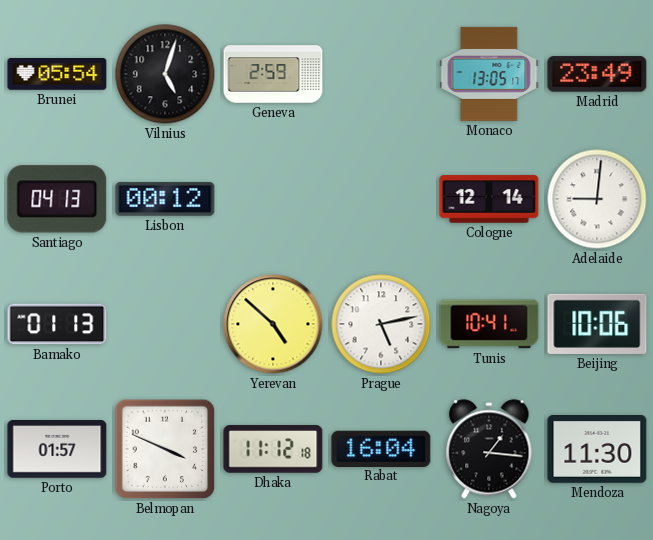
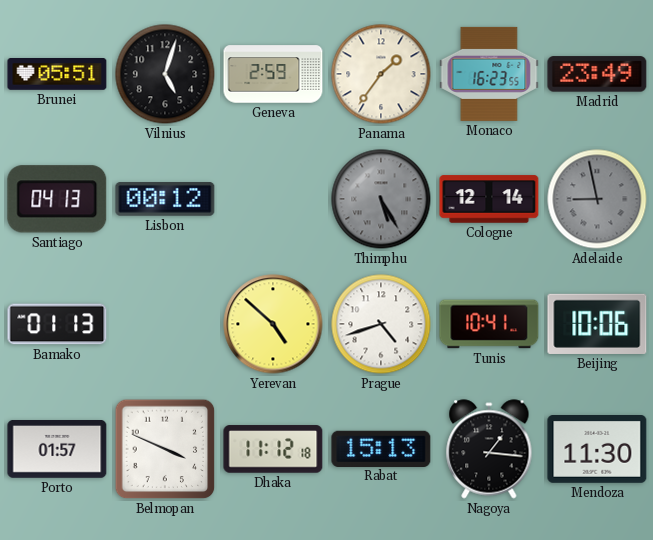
Brunei: 05:54 -> 05:51
Panama: none -> 1:36
Monaco: 13:05 -> 16:23
Thimphu: none -> 5:25
Adelaide: 9:01 -> 8:58
Adelaide dial: white -> grey
Prague: 5:13 -> 4:42
Rabat: 16:04 -> 15:13
